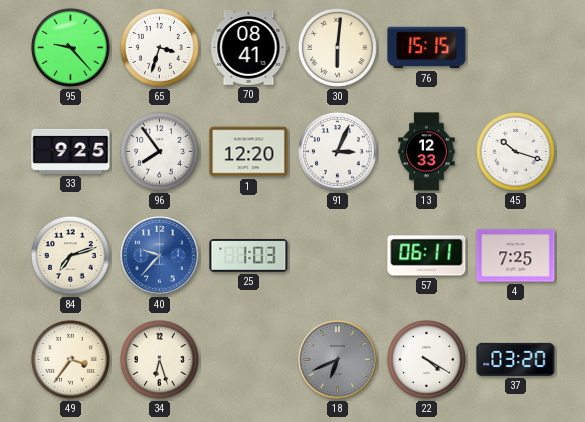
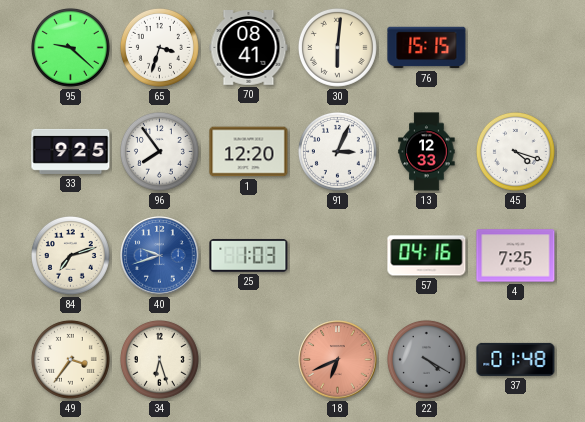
95: 9:23 -> 9:22
45: 10:18 -> 4:18
40: 9:37 -> 9:42
57: 06:11 -> 04:16
18 dial: grey -> salmon
22 dial: white -> grey
37: 03:20 -> 01:48
